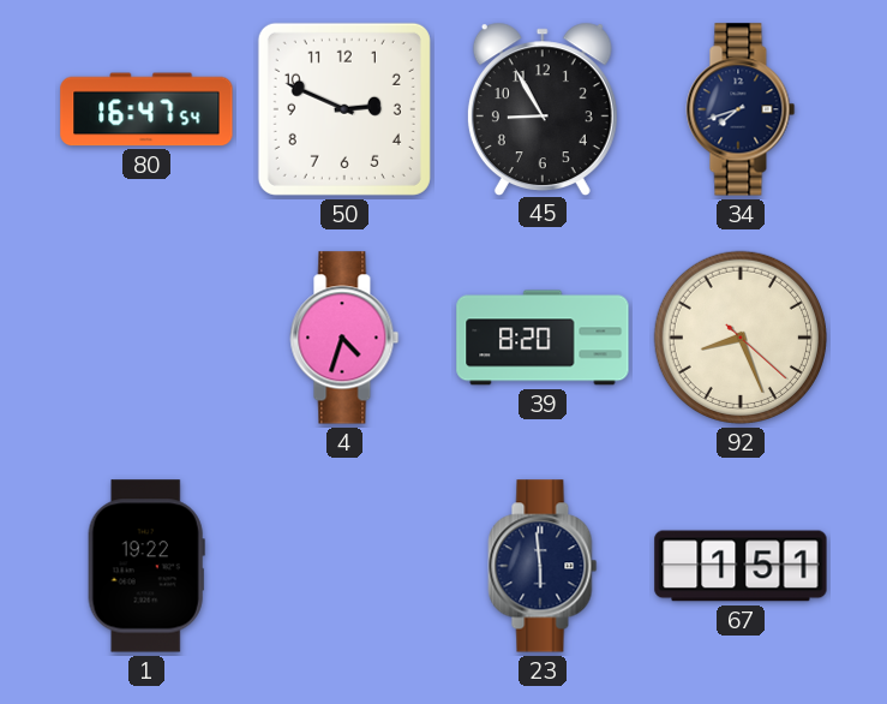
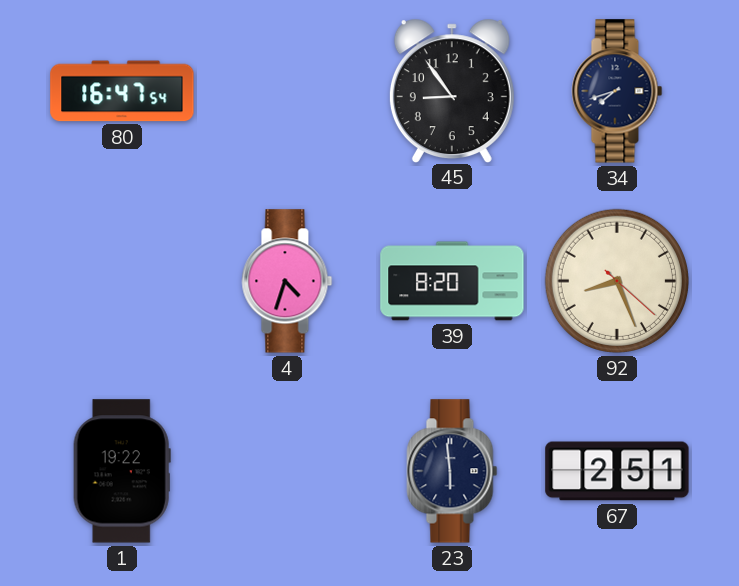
50: 2:49 -> none
45: 8:55 -> 8:54
67: 1:51 -> 2:51
